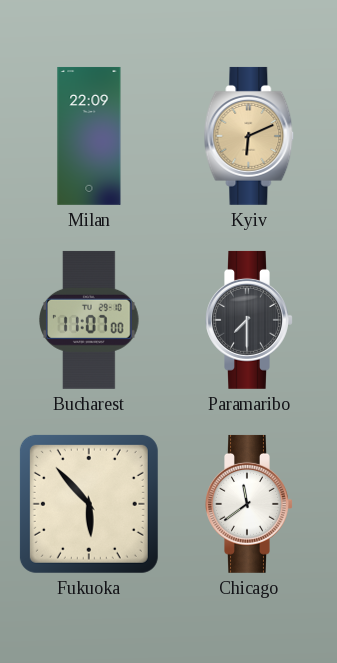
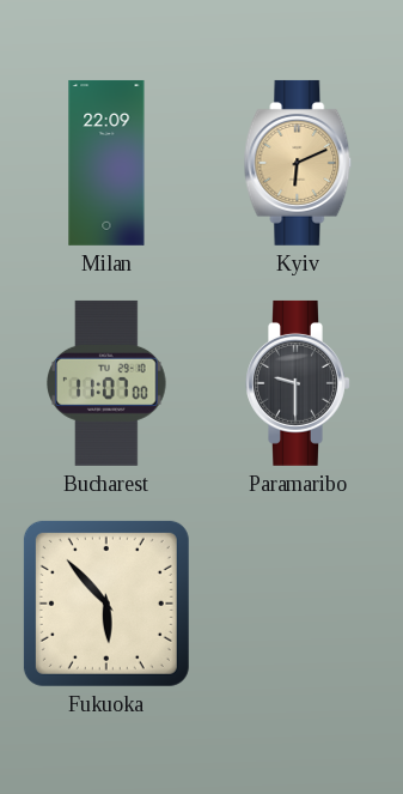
Paramaribo: 7:30 -> 9:30
Chicago: 11:39 -> none
